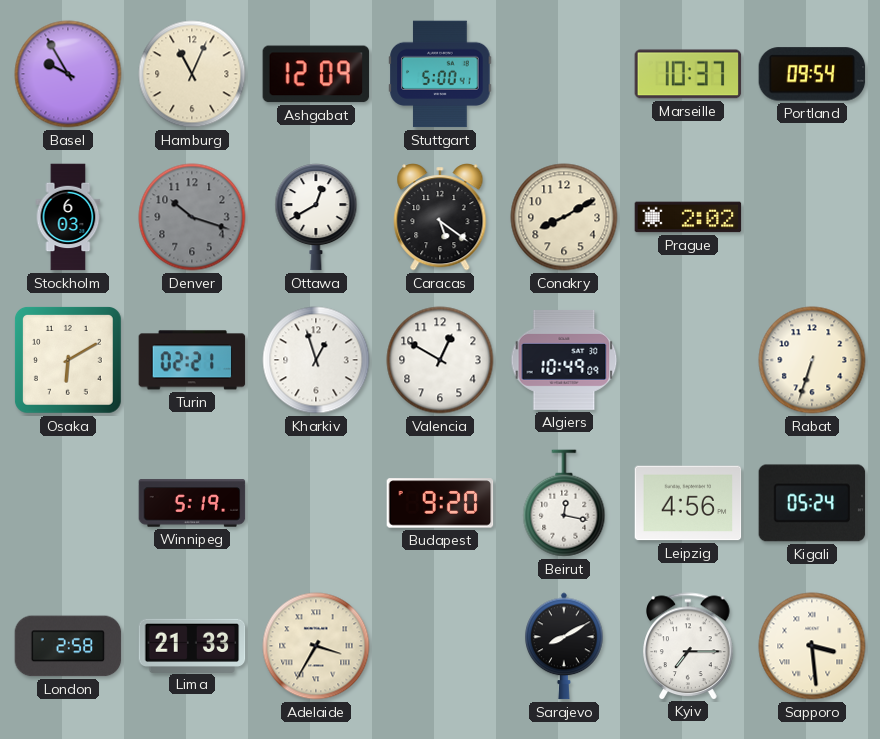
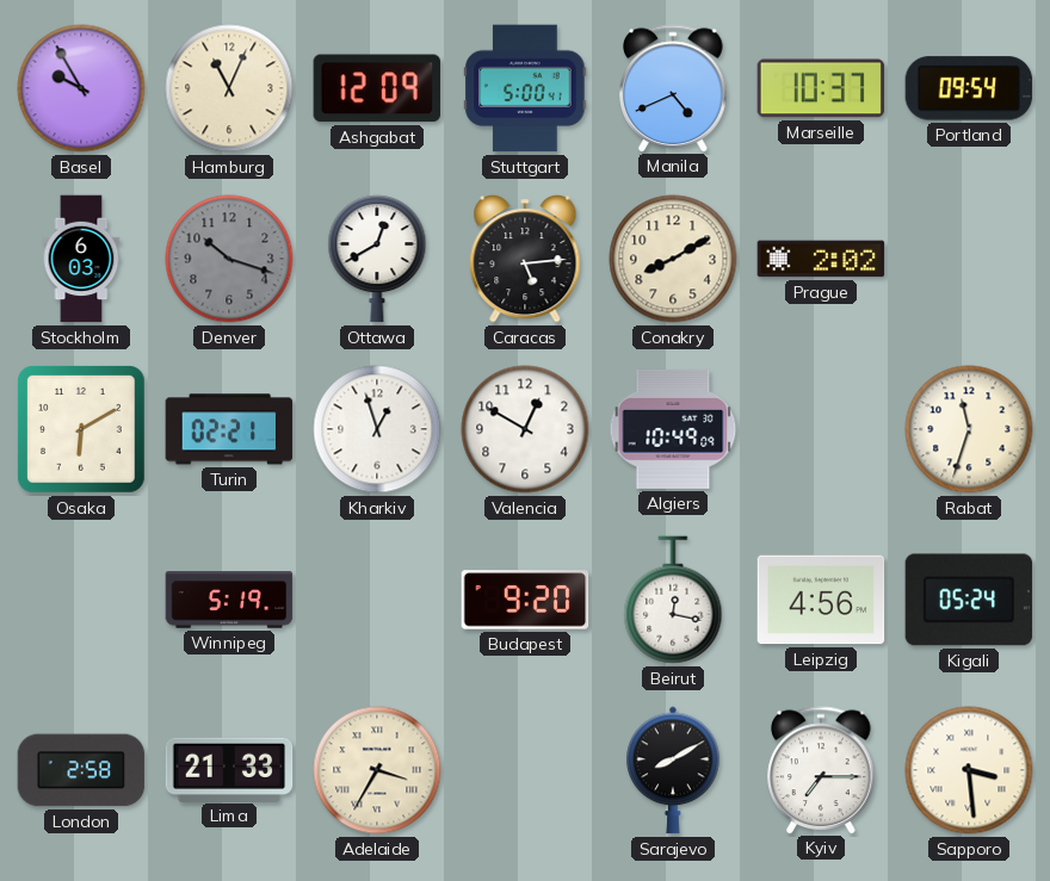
Manila: none -> 4:41
Caracas: 5:21 -> 5:14
Rabat: 6:33 -> 11:33
